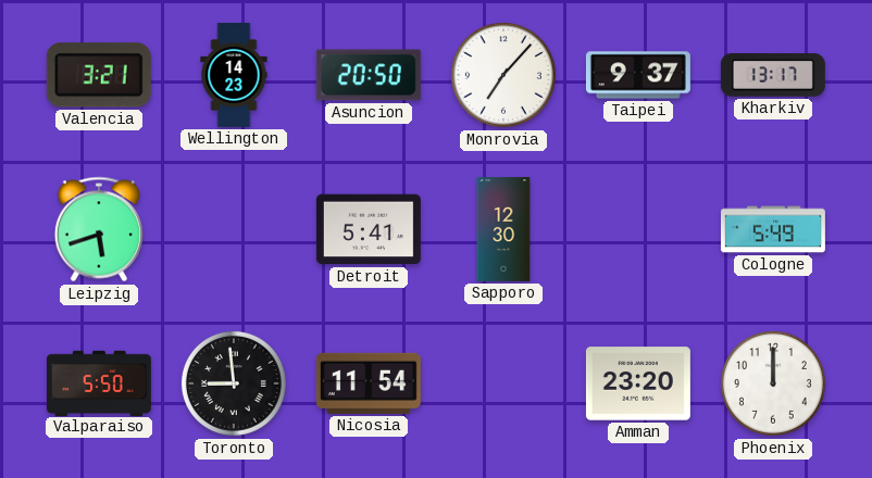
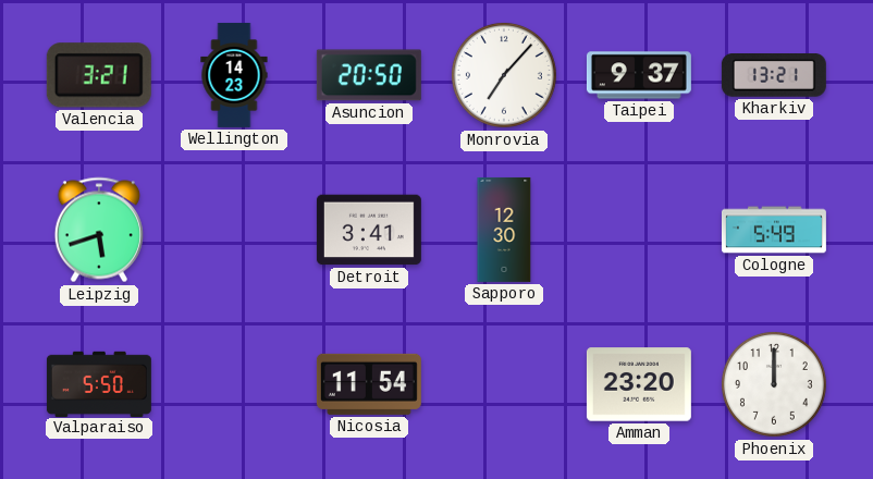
Kharkiv: 13:17 -> 13:21
Detroit: 5:41 -> 3:41
Toronto: 8:59 -> none
